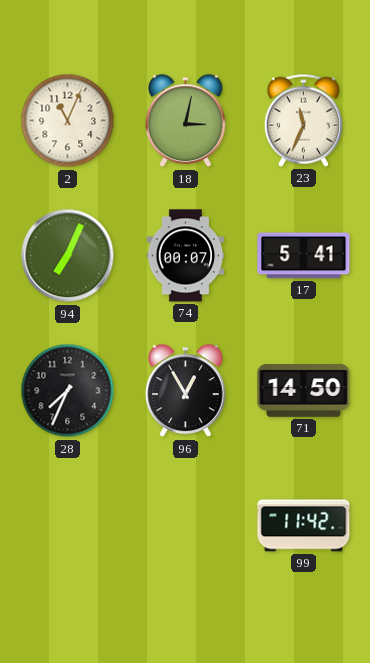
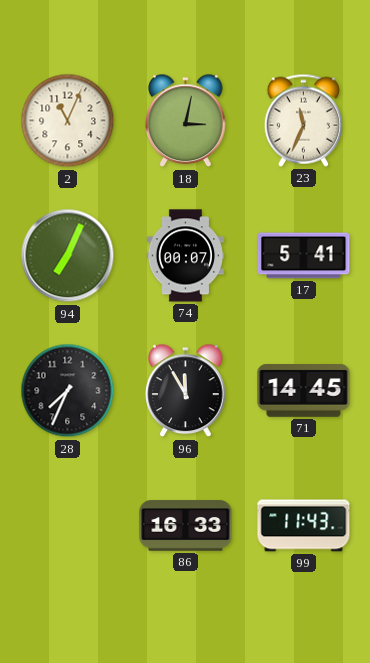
96: 12:55 -> 11:55
71: 14:50 -> 14:45
86: none -> 16:33
99: 11:42 -> 11:43
